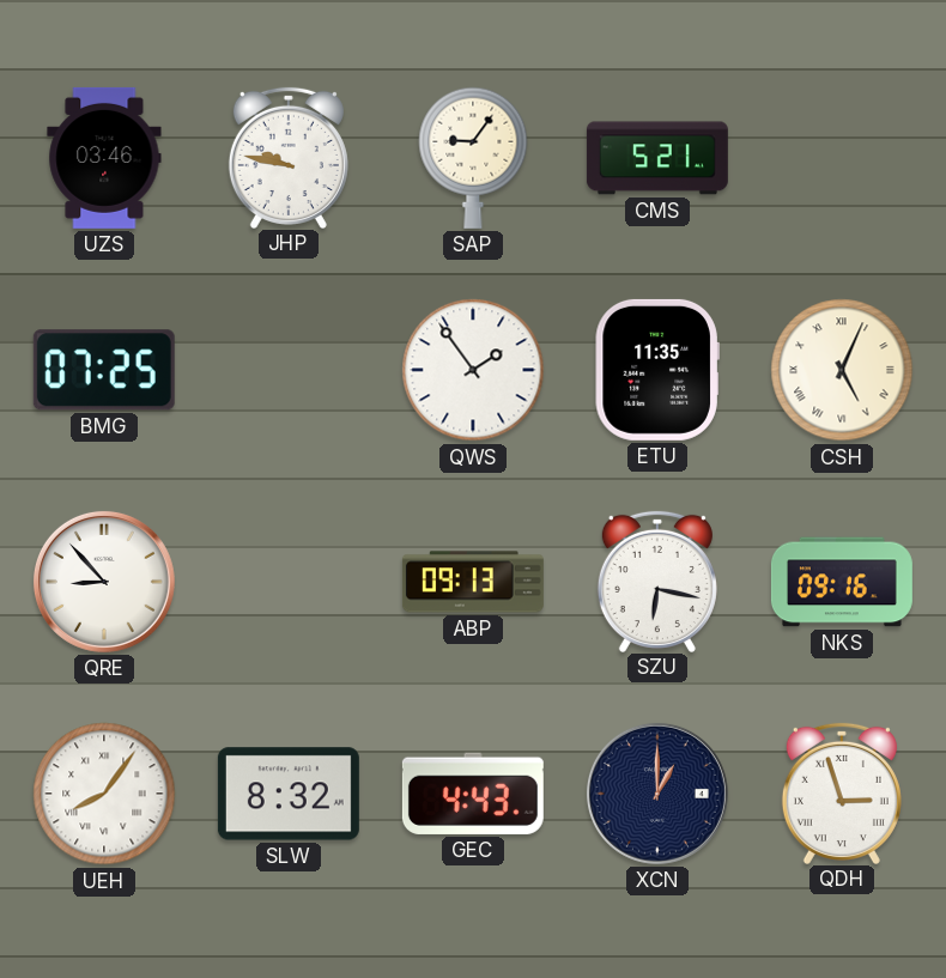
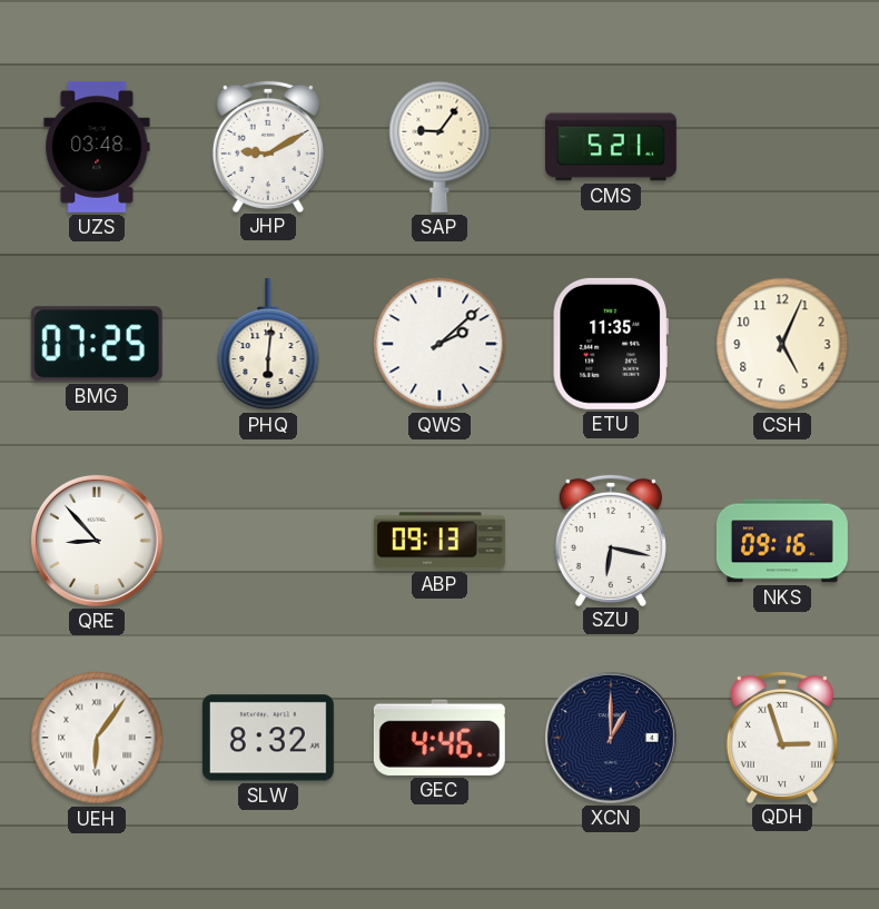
UZS: 03:46 -> 03:48
JHP: 9:47 -> 9:10
PHQ: none -> 6:01
QWS: 1:54 -> 2:08
CSH numerals: Roman -> Arabic
UEH: 8:06 -> 6:06
GEC: 4:43 -> 4:46
